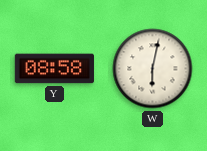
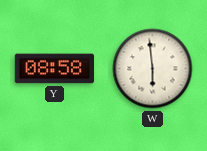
W: 6:02 -> 5:59
